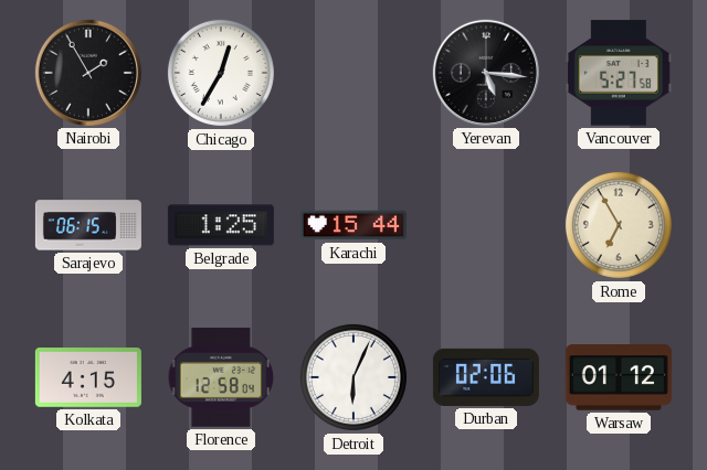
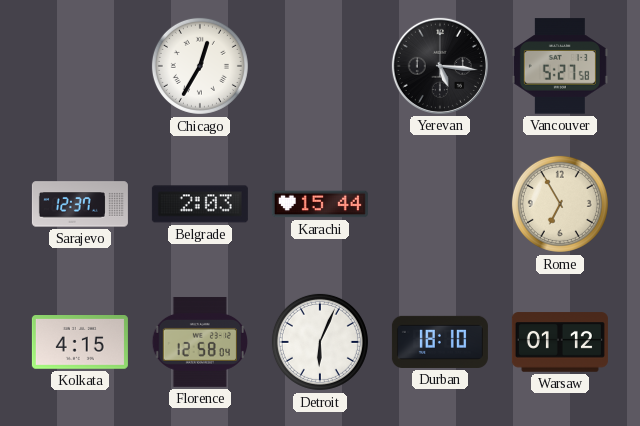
Nairobi: 1:55 -> none
Sarajevo: 06:15 -> 12:37
Belgrade: 1:25 -> 2:03
Durban: 02:06 -> 18:10
